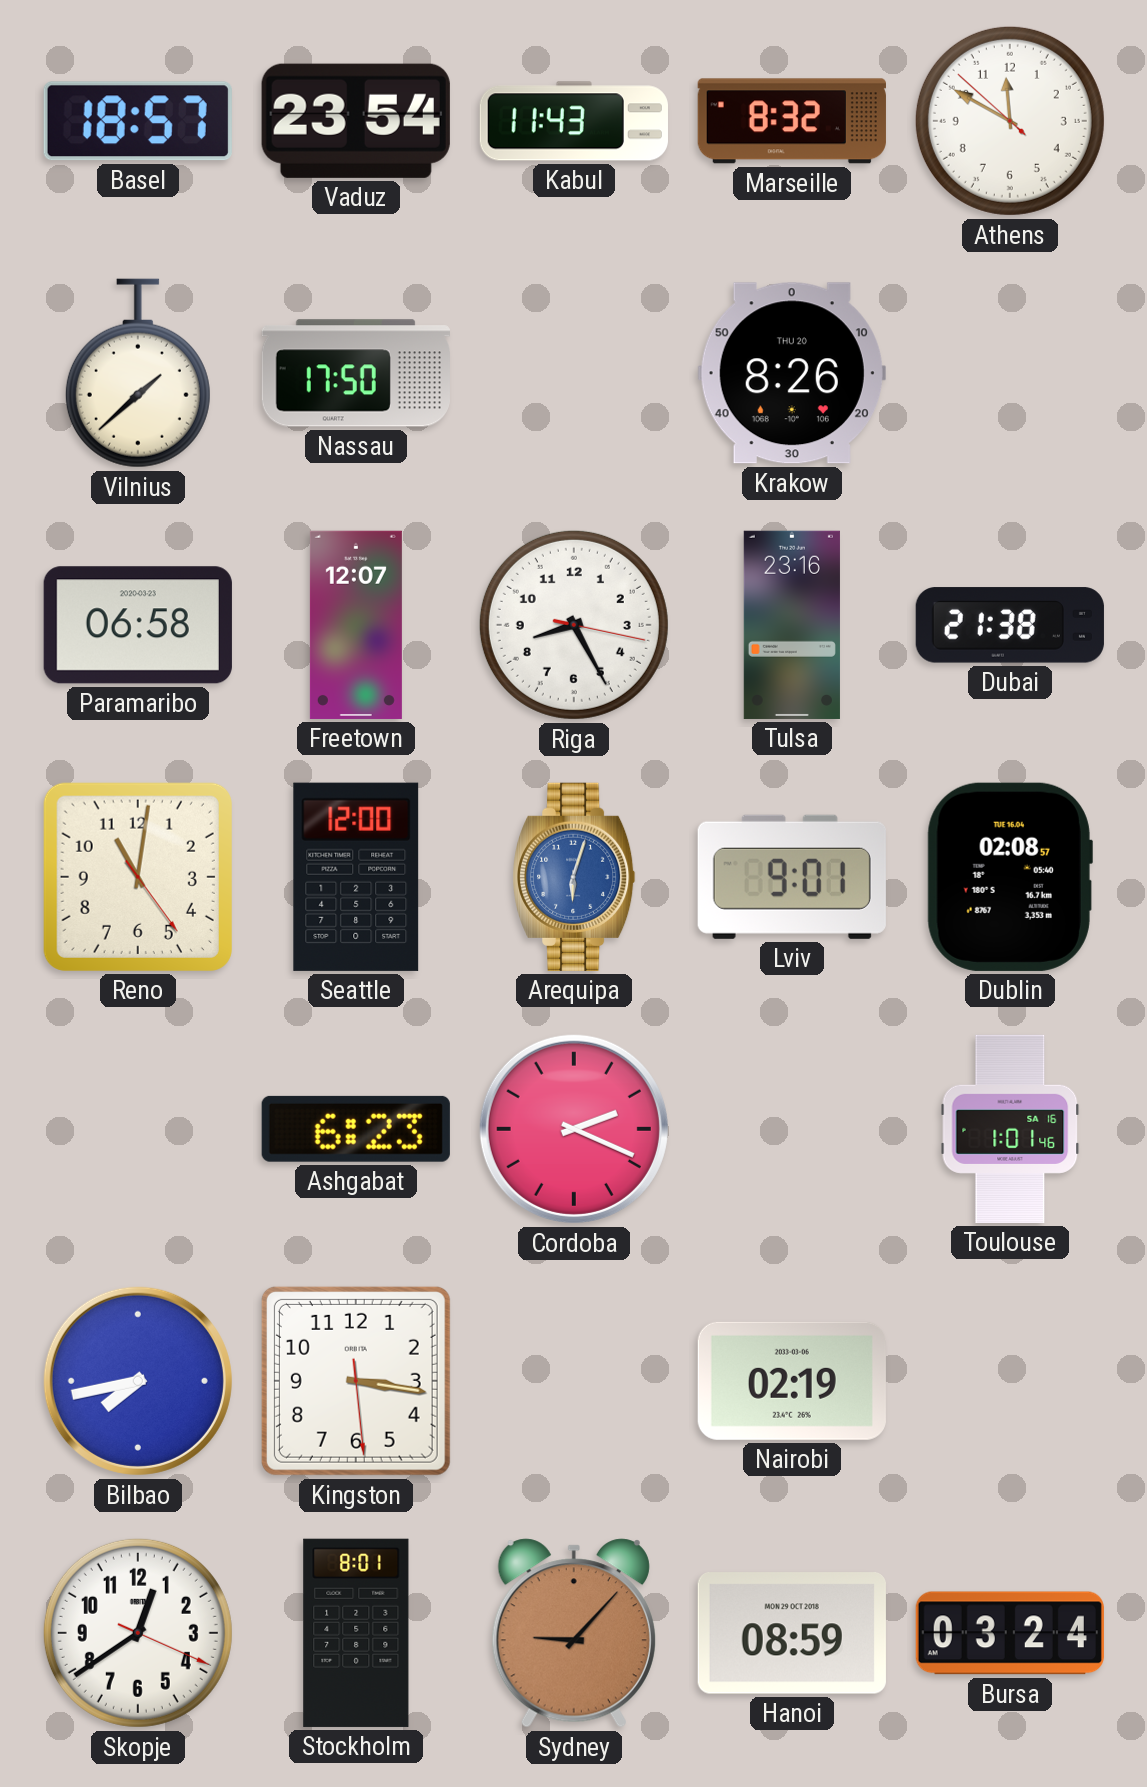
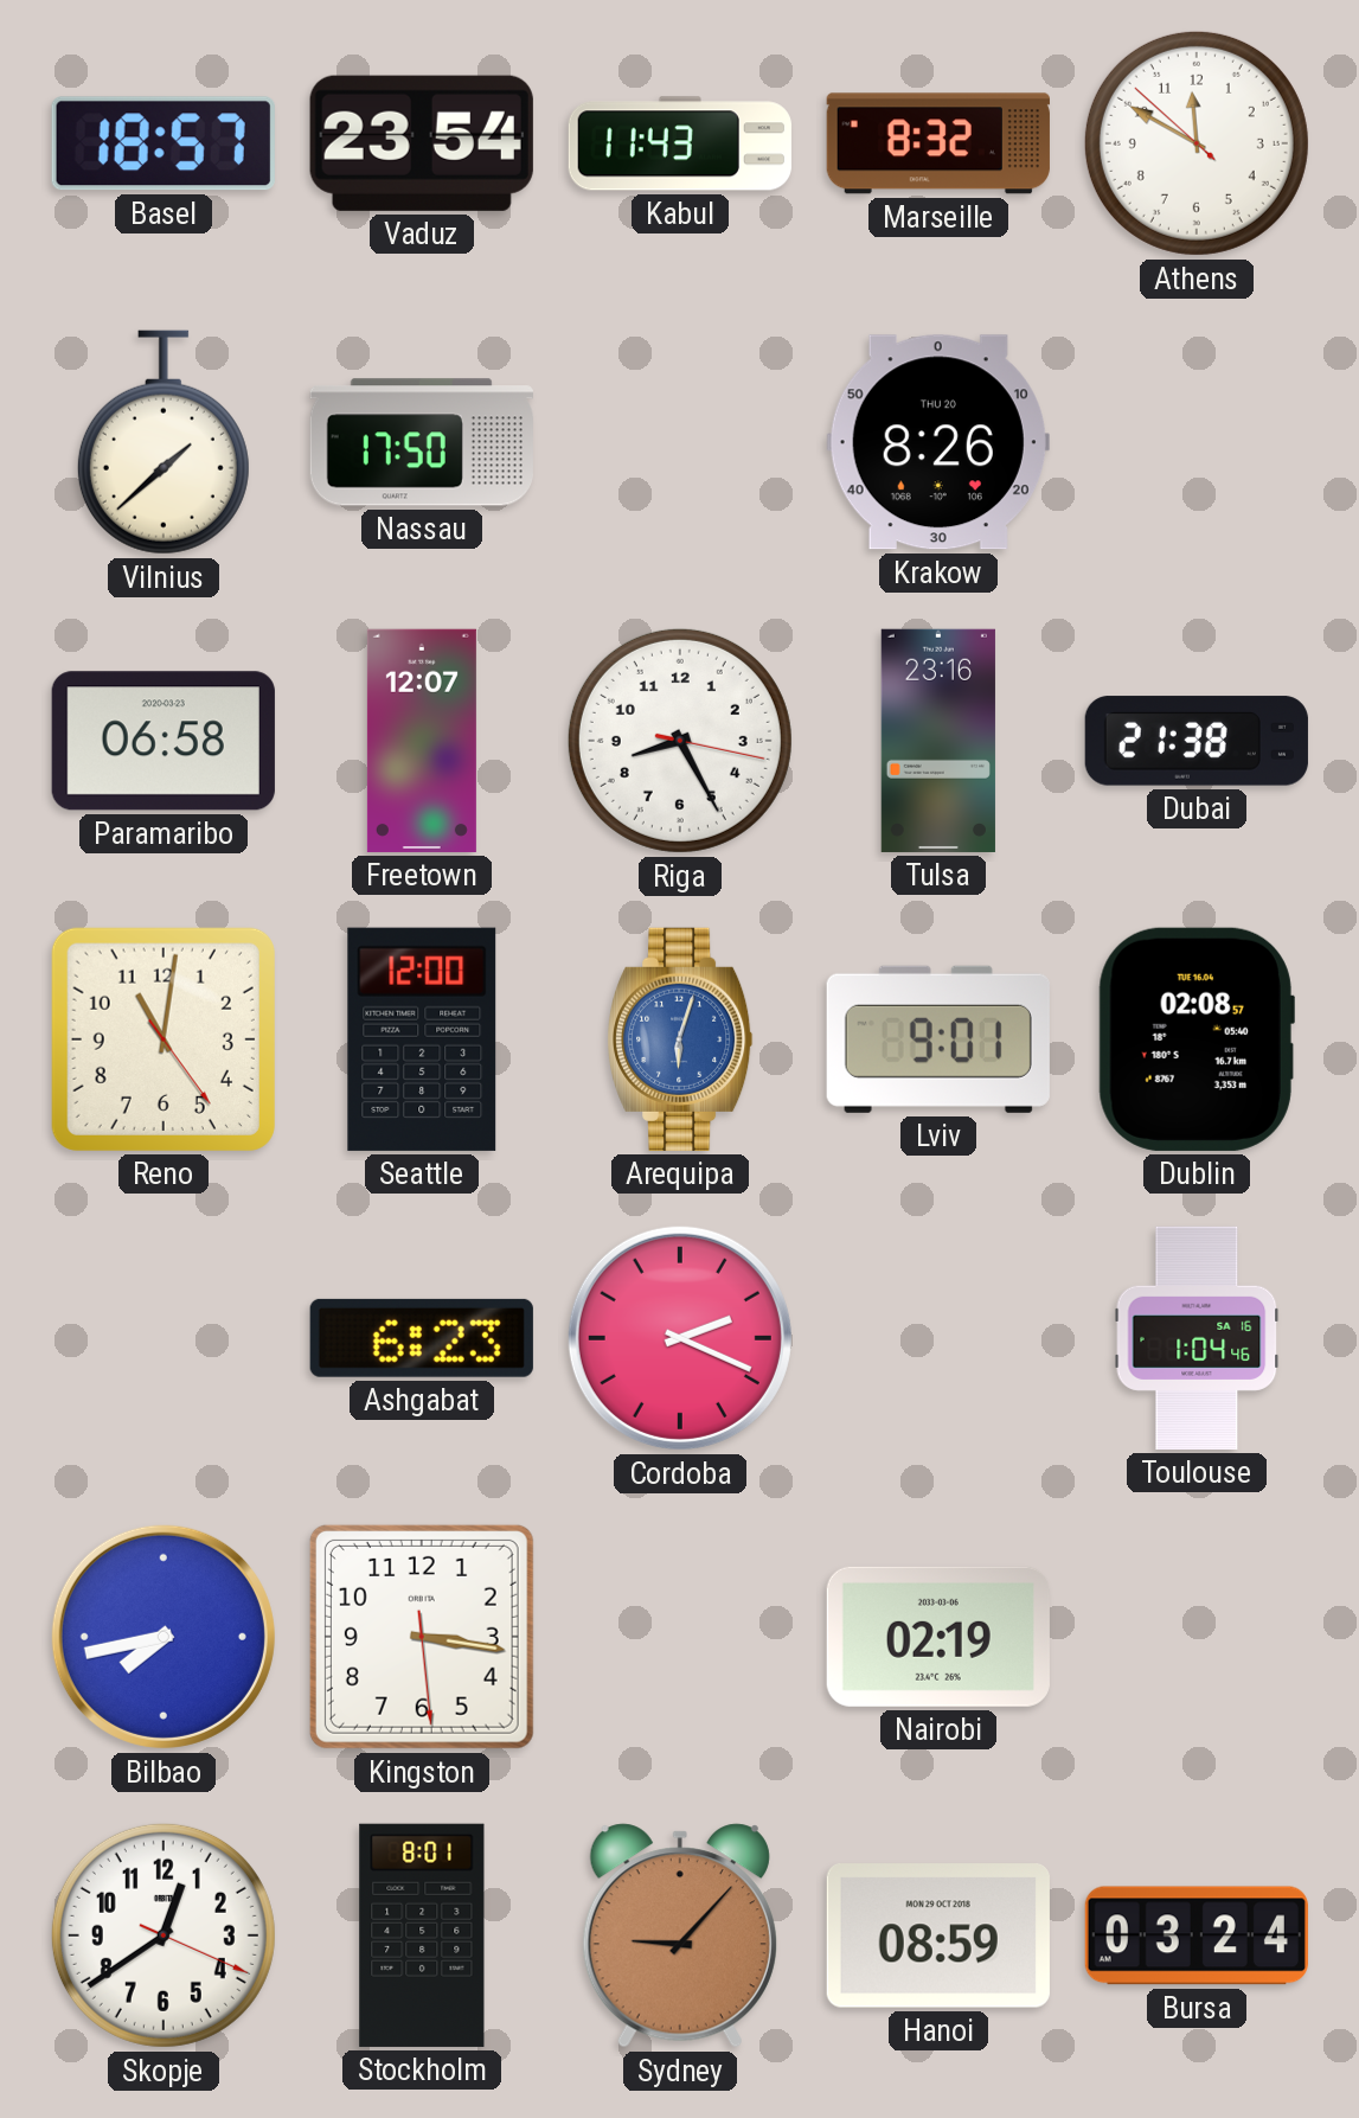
Toulouse: 1:01 -> 1:04
